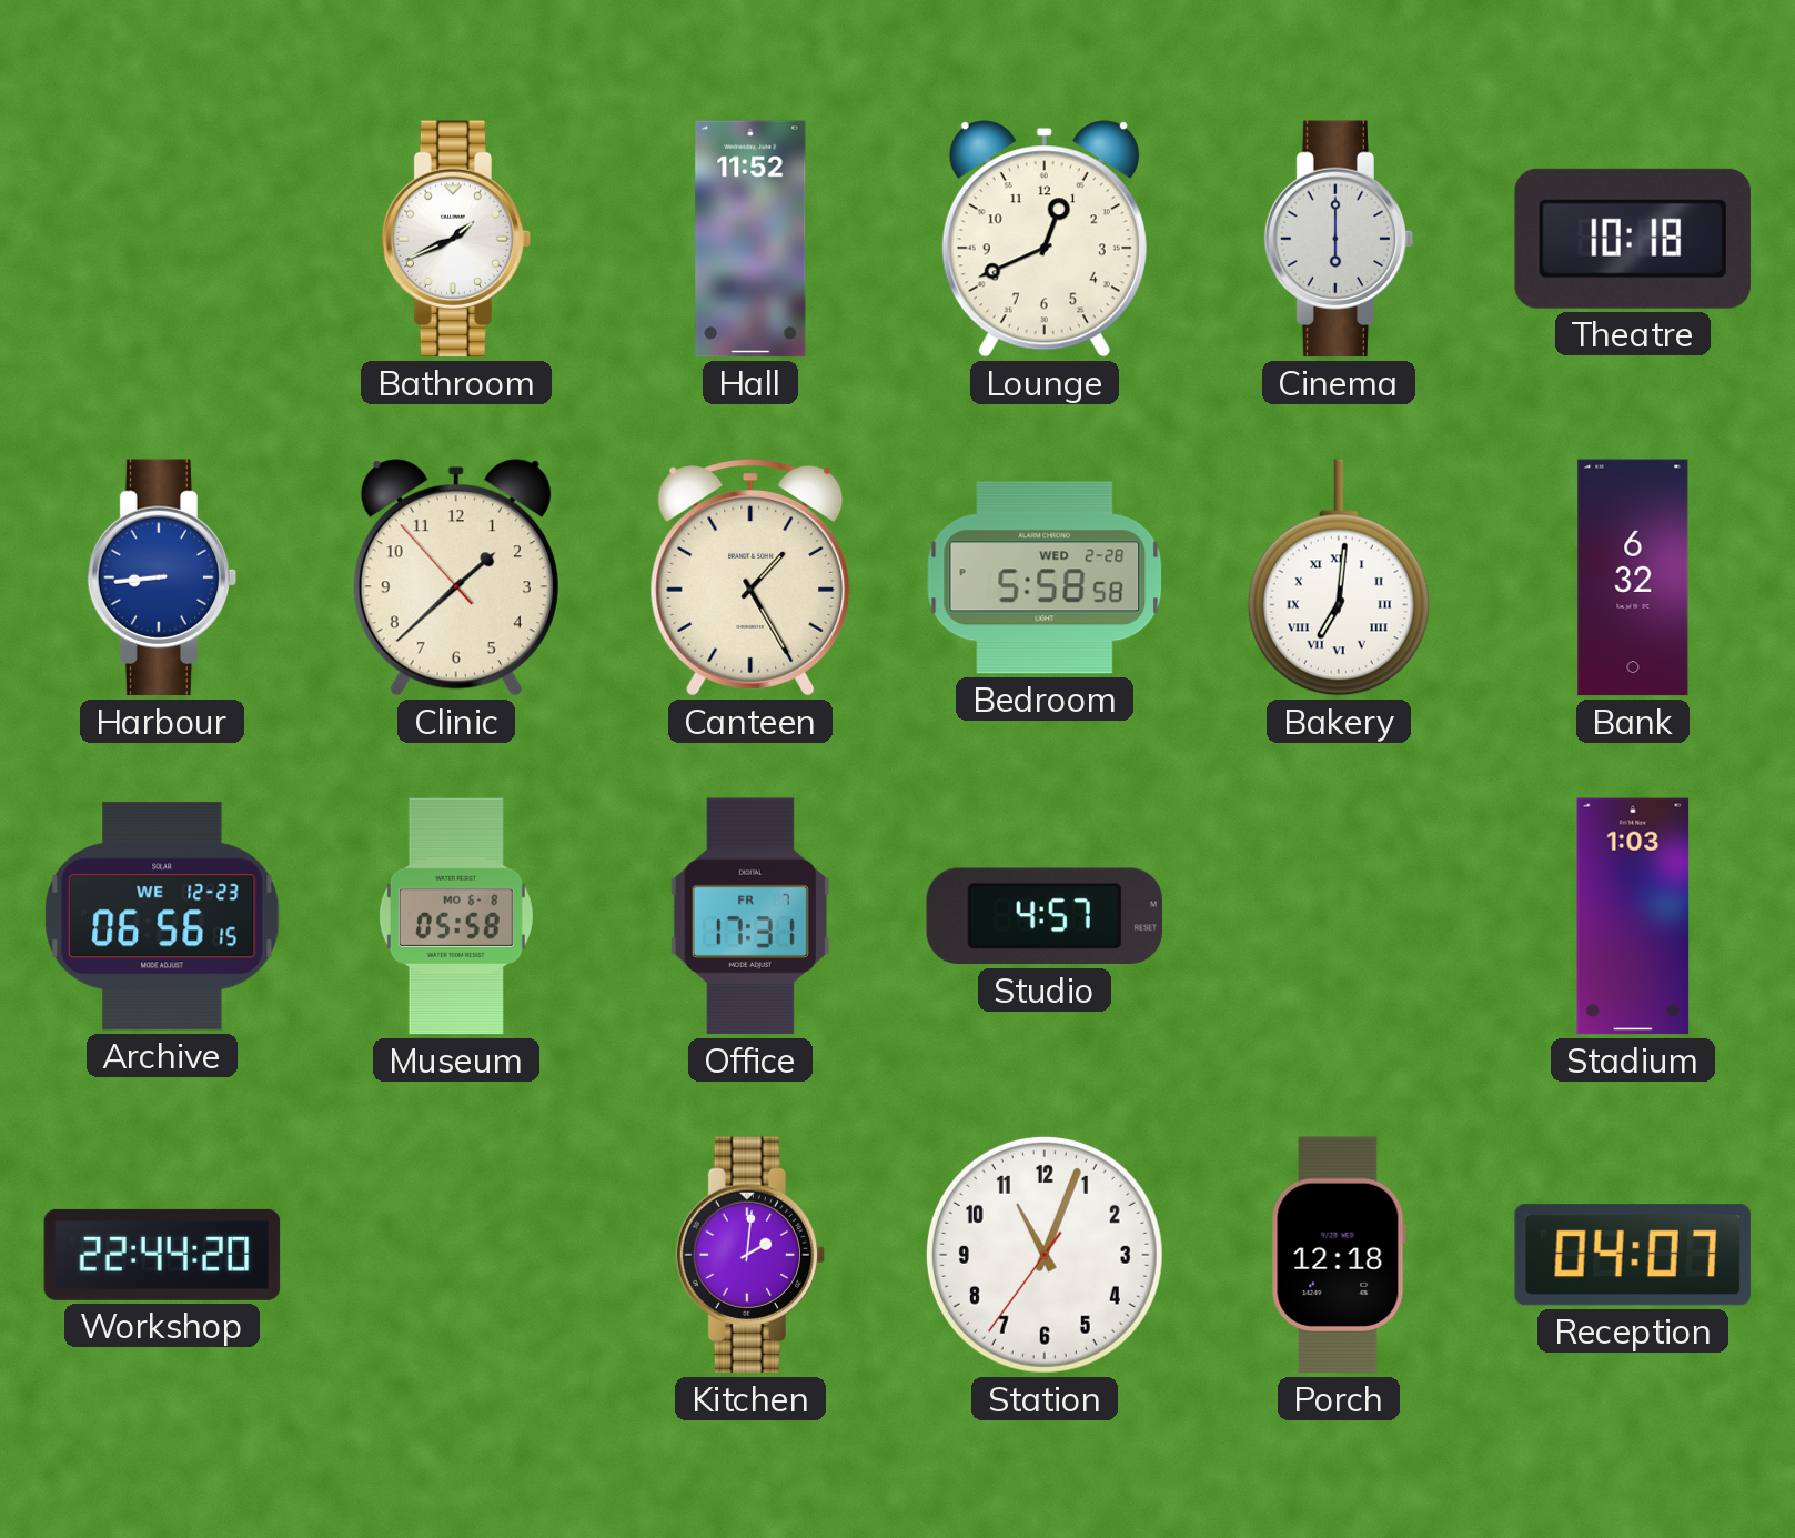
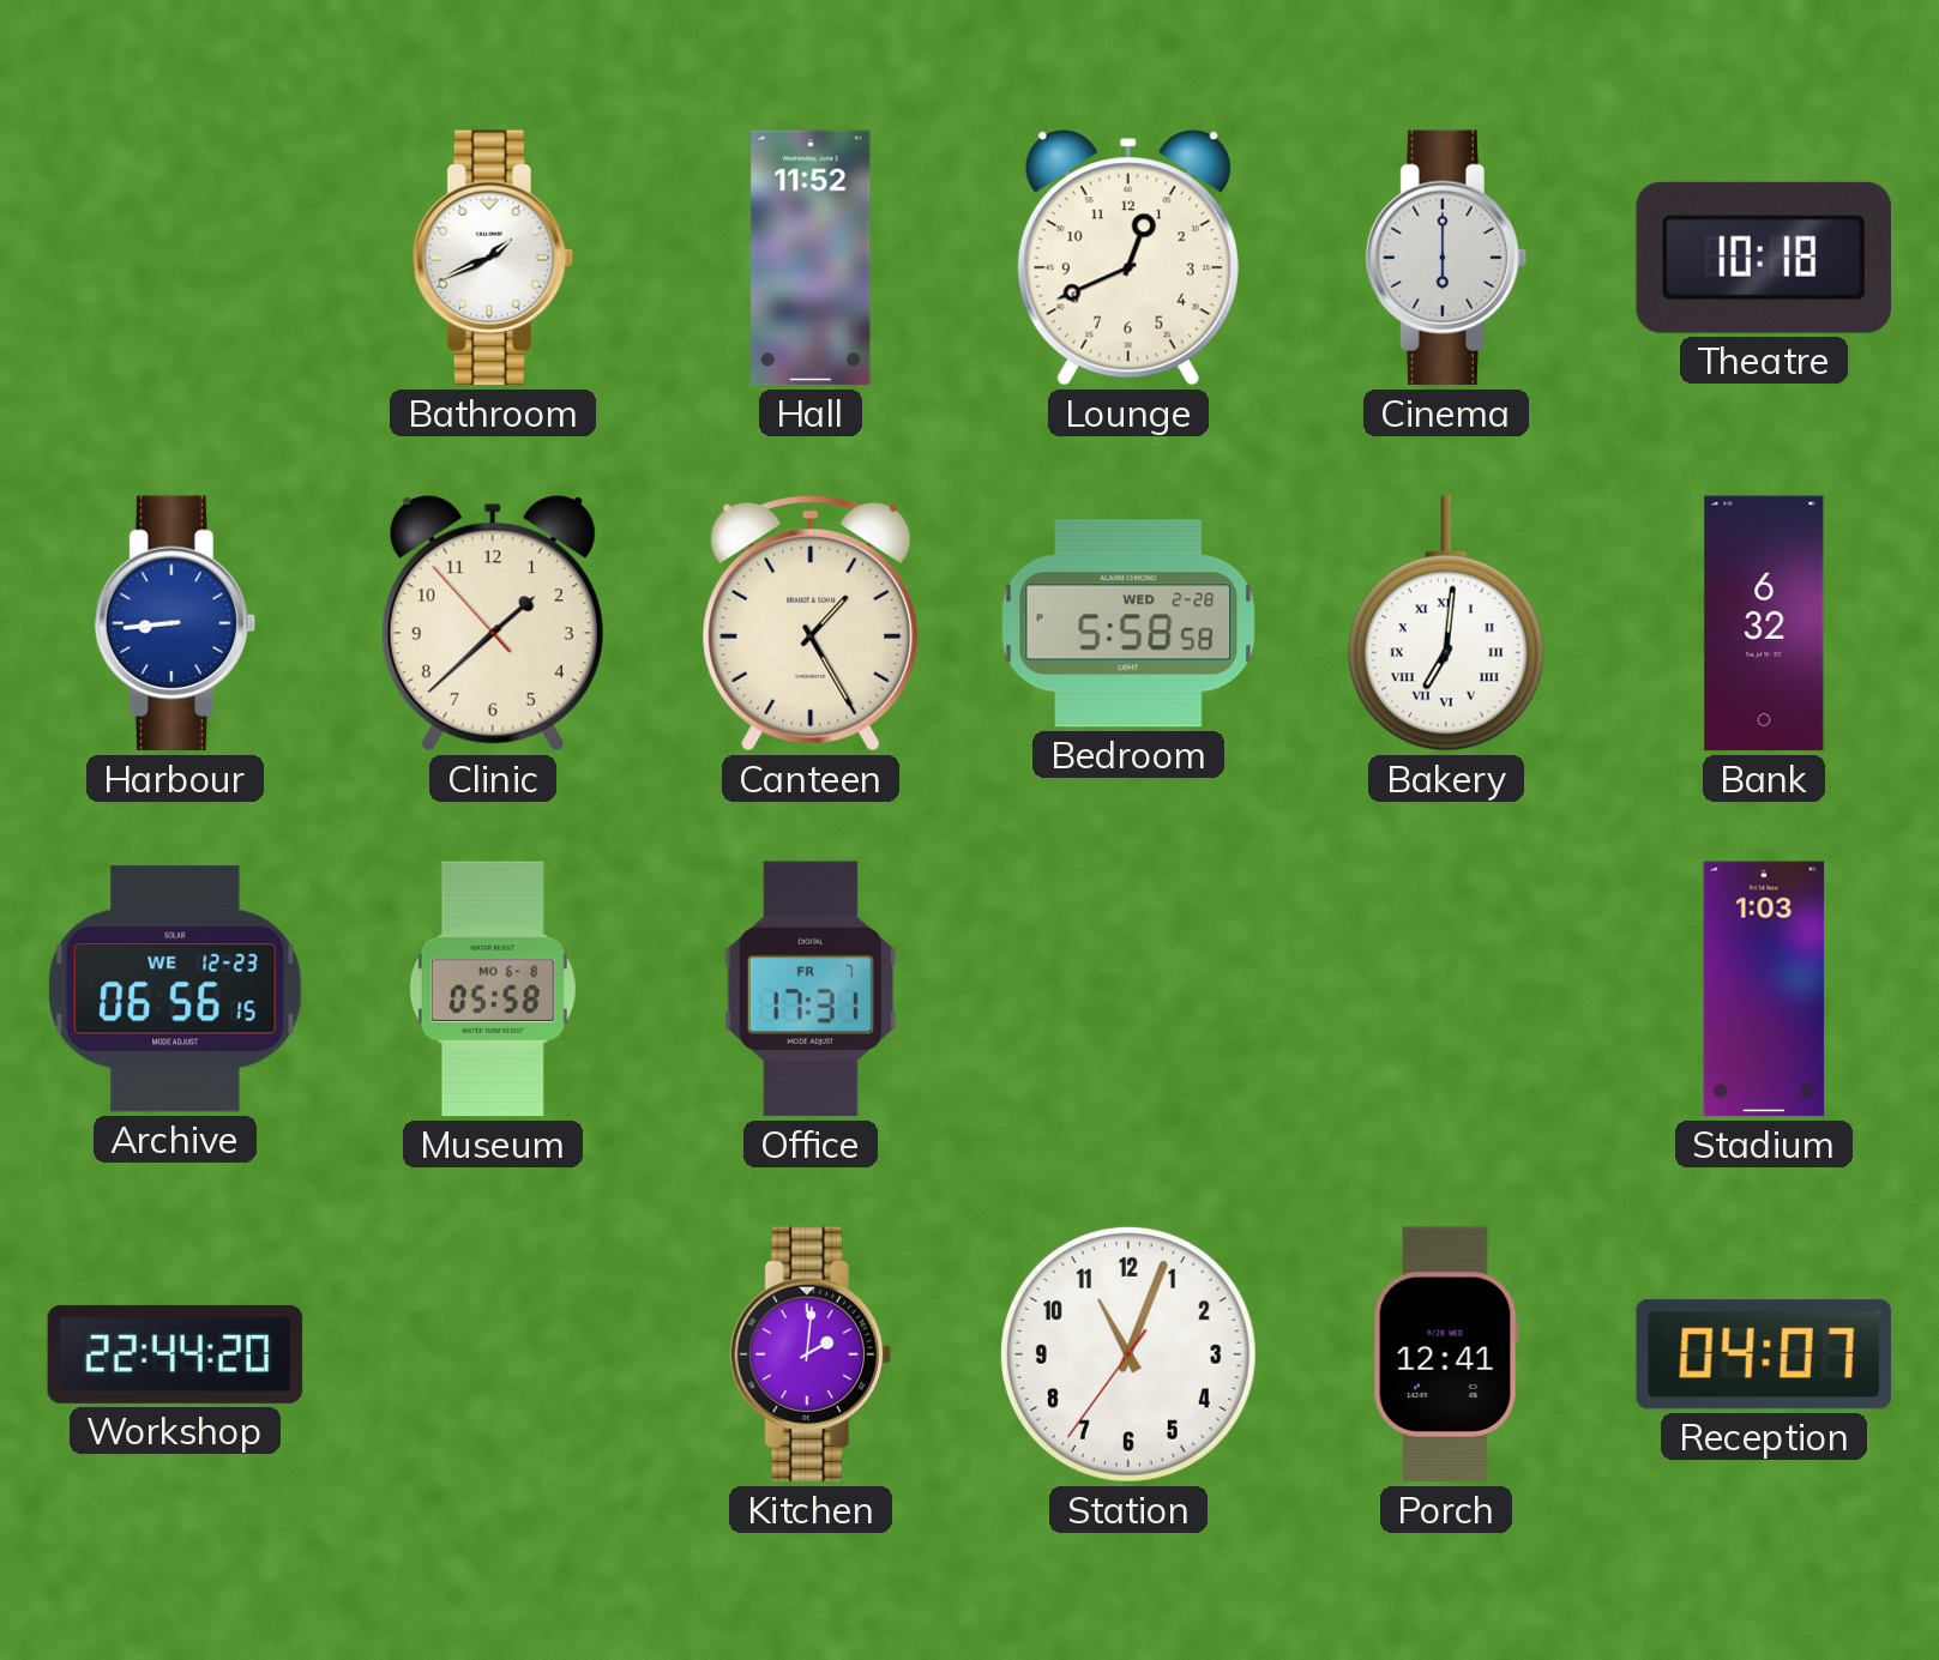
Studio: 4:57 -> none
Porch: 12:18 -> 12:41
